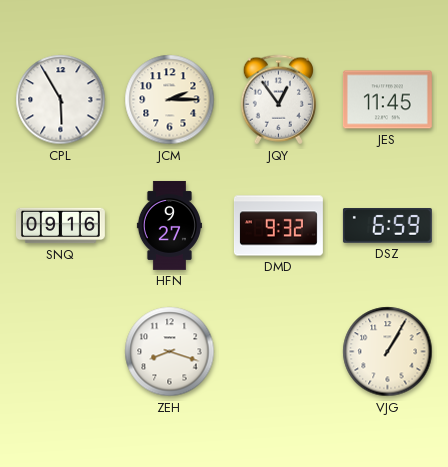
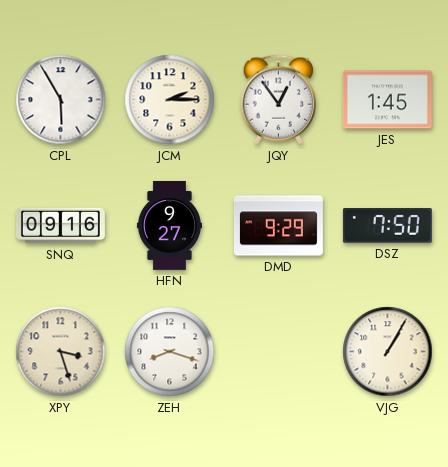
JES: 11:45 -> 1:45
DMD: 9:32 -> 9:29
DSZ: 6:59 -> 7:50
XPY: none -> 3:27
